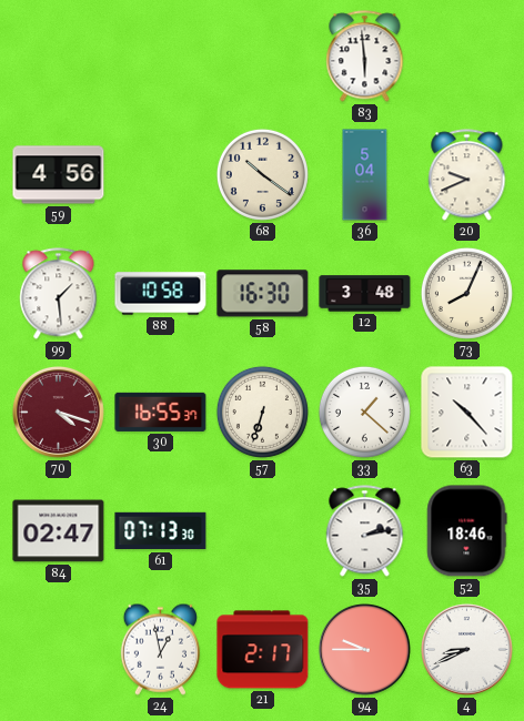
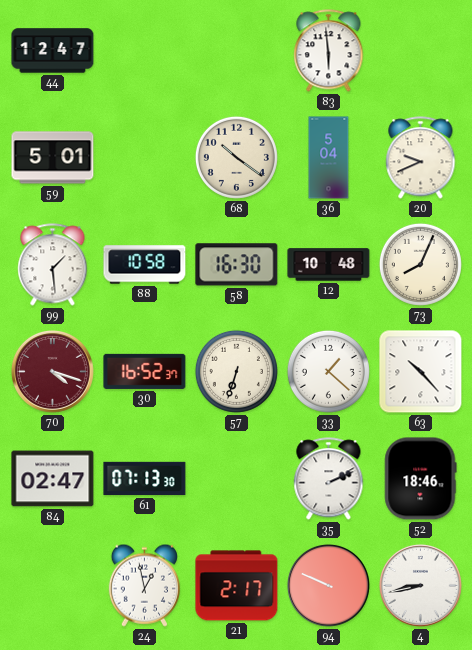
44: none -> 12:47
59: 4:56 -> 5:01
12: 3:48 -> 10:48
30: 16:55 -> 16:52
35: 2:13 -> 2:11
94: 9:45 -> 9:49
4: 8:41 -> 8:43
